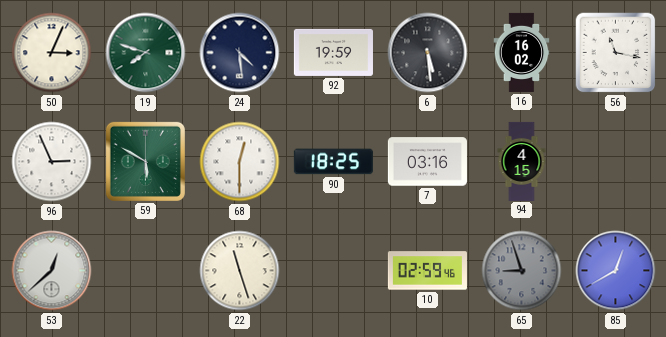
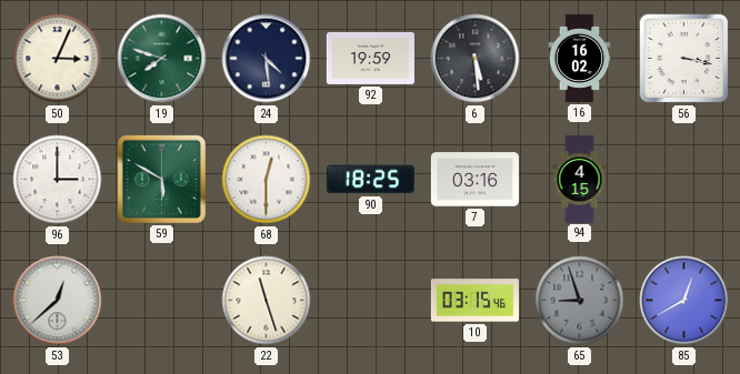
56: 11:17 -> 3:17
96: 2:56 -> 3:00
10: 02:59 -> 03:15
